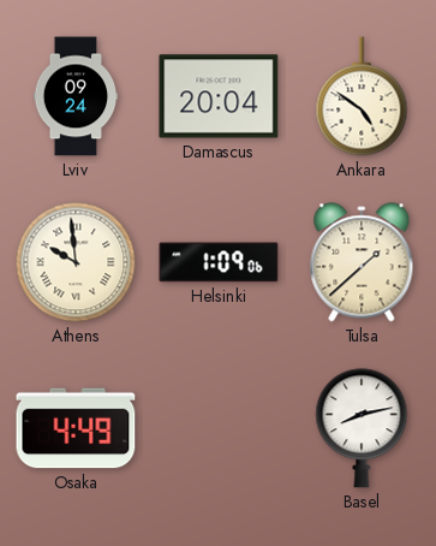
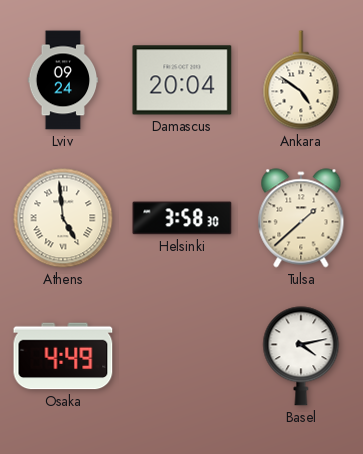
Athens: 9:59 -> 4:59
Helsinki: 1:09 -> 3:58
Basel: 8:13 -> 4:13
